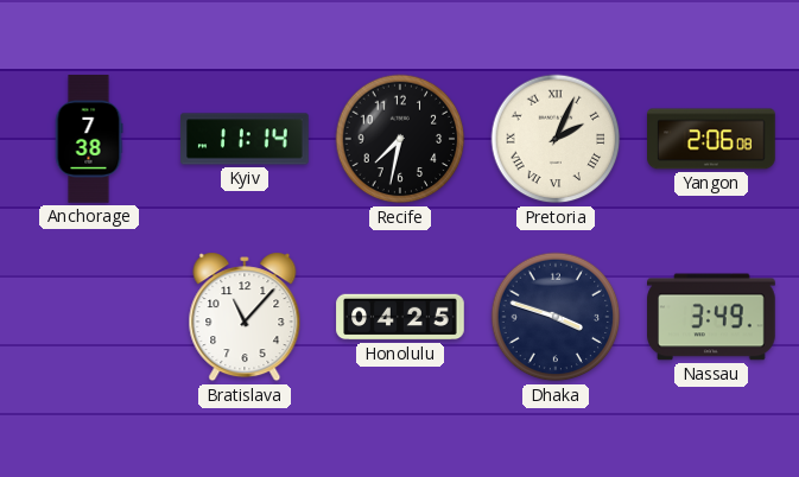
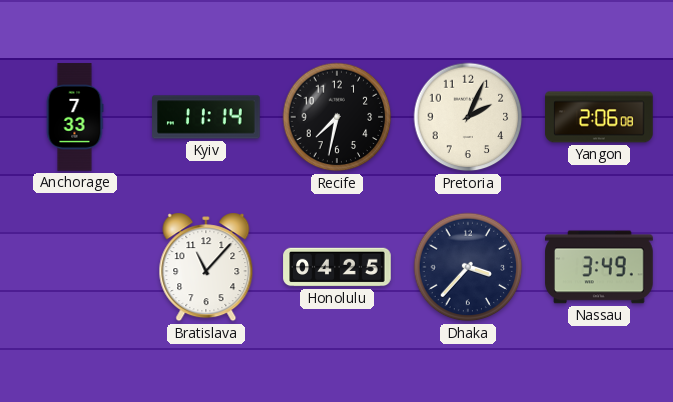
Anchorage: 7:38 -> 7:33
Pretoria numerals: Roman -> Arabic
Dhaka: 3:48 -> 3:37
